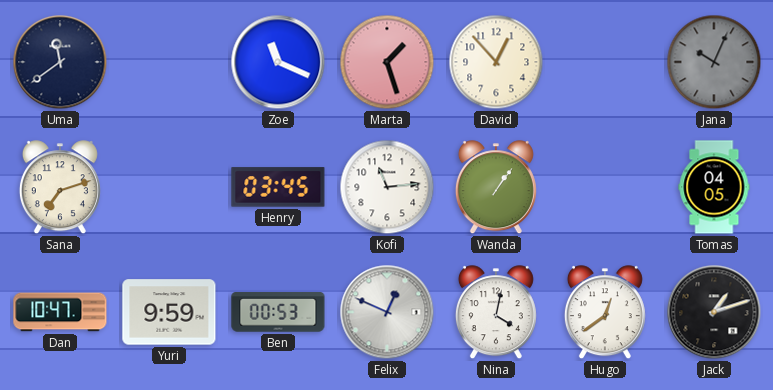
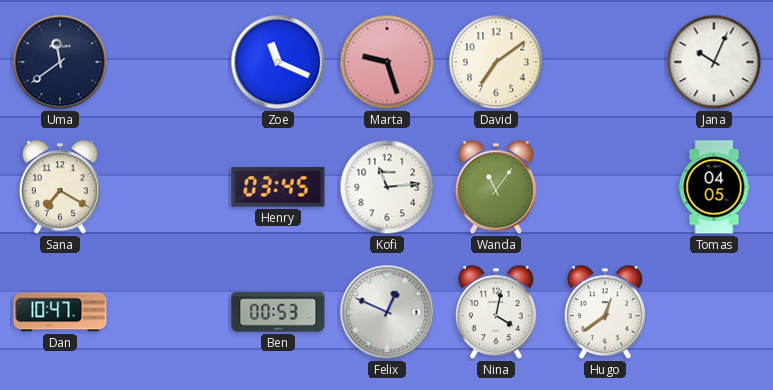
Marta: 1:27 -> 9:27
David: 12:53 -> 7:09
Jana dial: grey -> white
Sana: 7:12 -> 7:20
Wanda: 1:06 -> 11:06
Yuri: 9:59 -> none
Jack: 1:12 -> none
